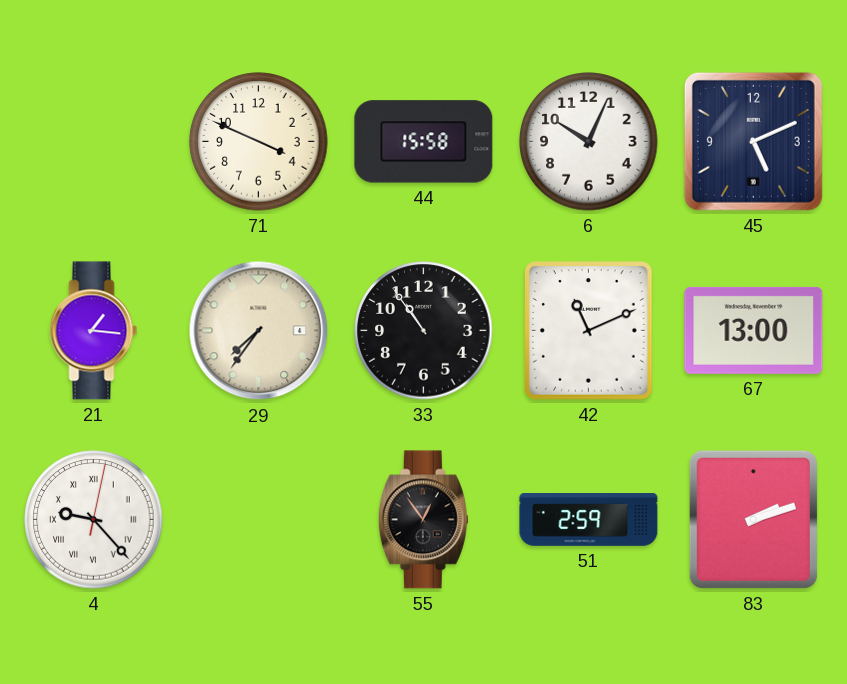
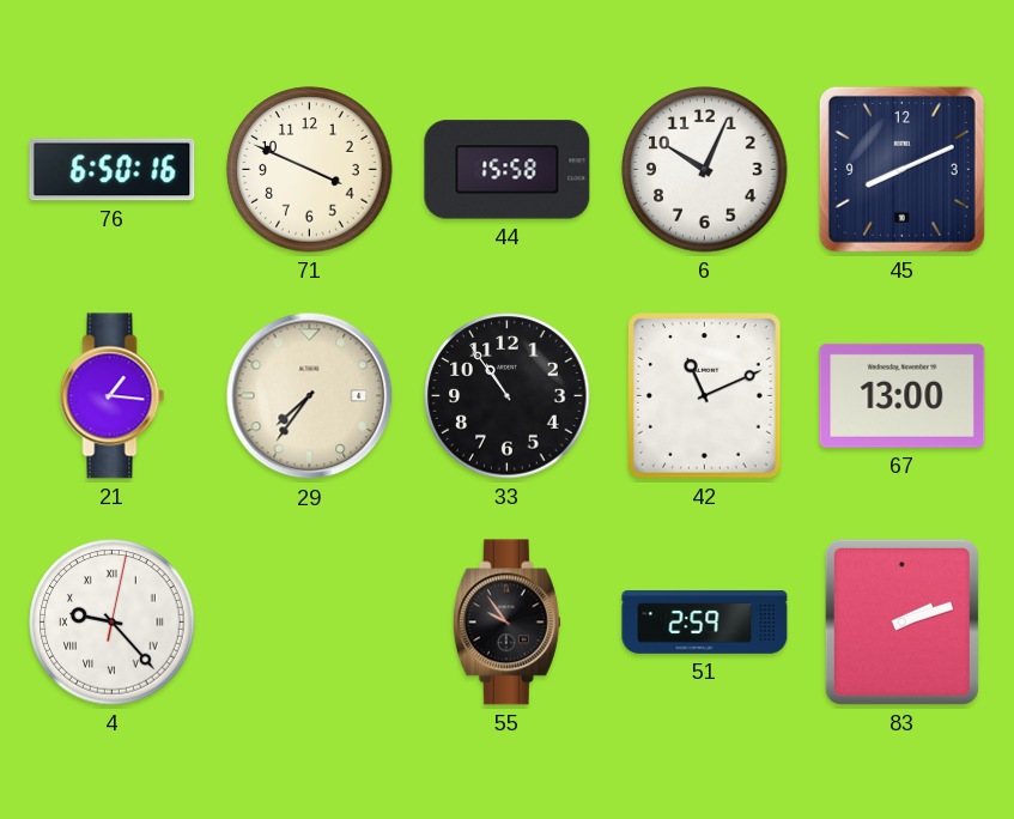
76: none -> 6:50
45: 5:11 -> 8:11
55: 12:54 -> 9:54
